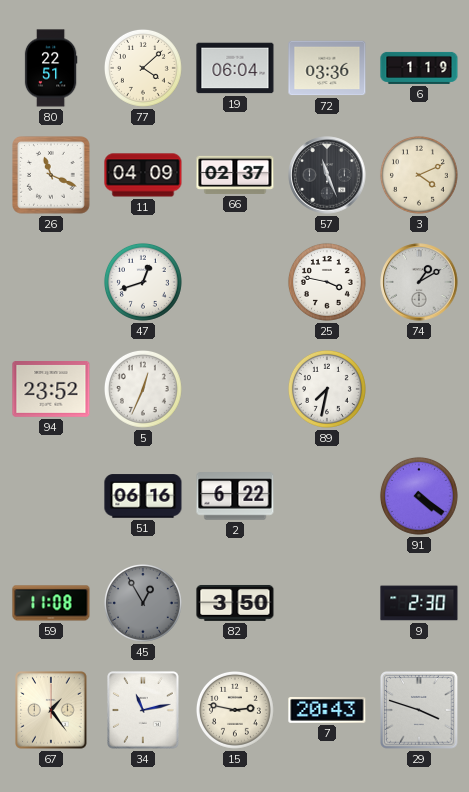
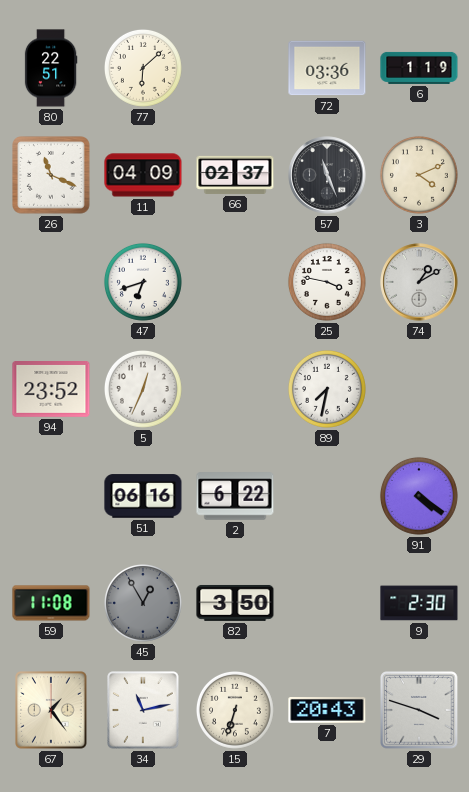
77: 4:08 -> 6:08
19: 06:04 -> none
47: 12:42 -> 6:42
15: 2:47 -> 6:33
